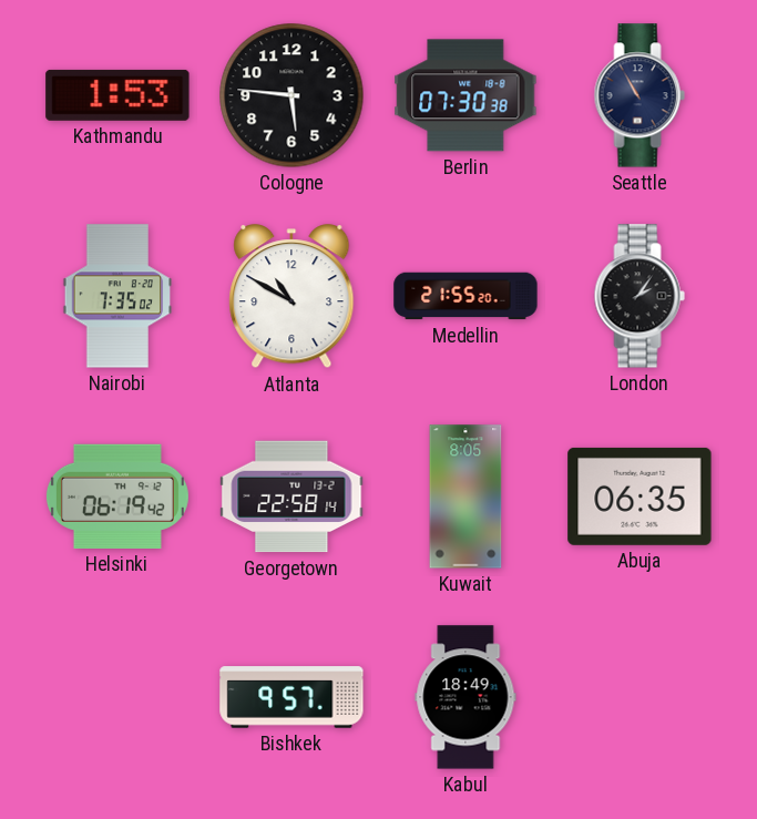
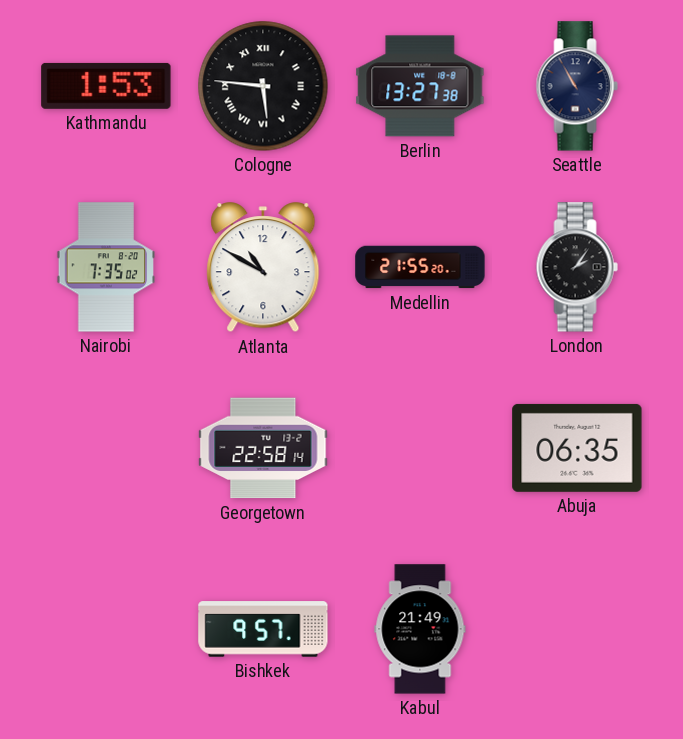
Cologne numerals: Arabic -> Roman
Berlin: 07:30 -> 13:27
Helsinki: 06:19 -> none
Kuwait: 8:05 -> none
Kabul: 18:49 -> 21:49
